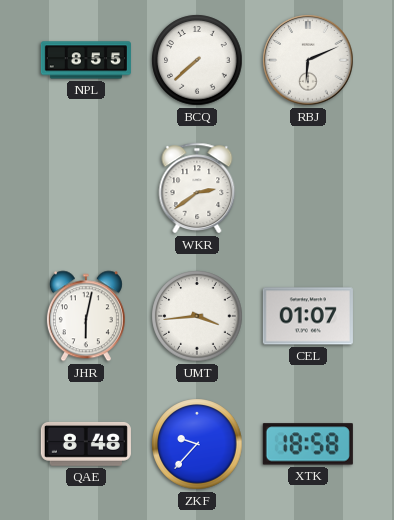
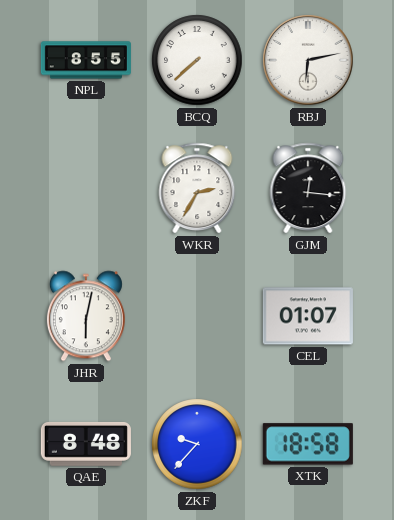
RBJ: 6:11 -> 6:13
WKR: 2:39 -> 2:35
GJM: none -> 12:16
UMT: 3:44 -> none
